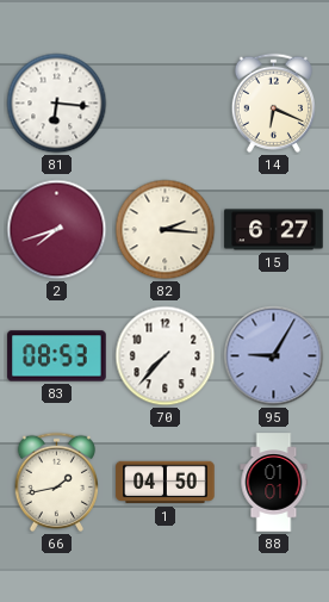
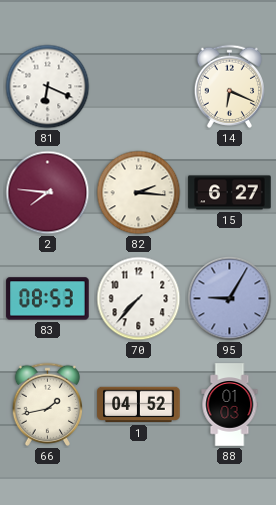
81: 6:16 -> 6:19
2: 7:42 -> 7:46
1: 04:50 -> 04:52
88: 01:01 -> 01:03
